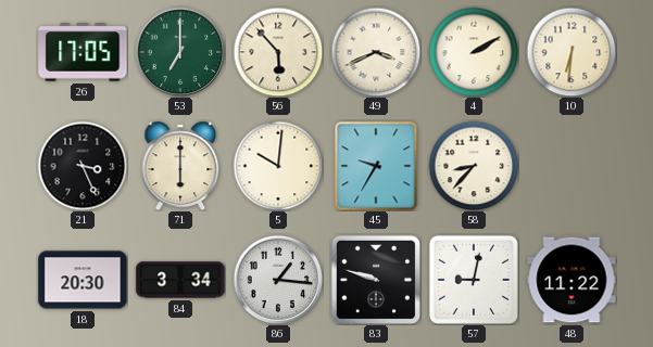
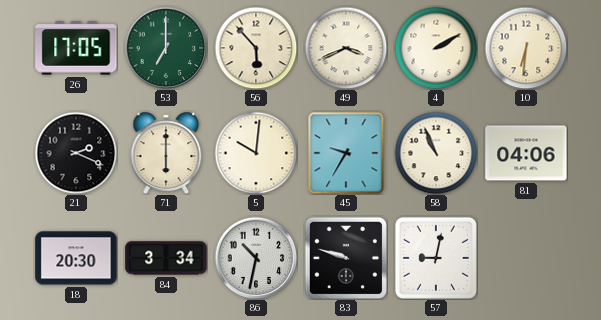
21: 3:26 -> 2:19
58: 8:37 -> 10:56
81: none -> 04:06
86: 1:16 -> 10:32
48: 11:22 -> none
